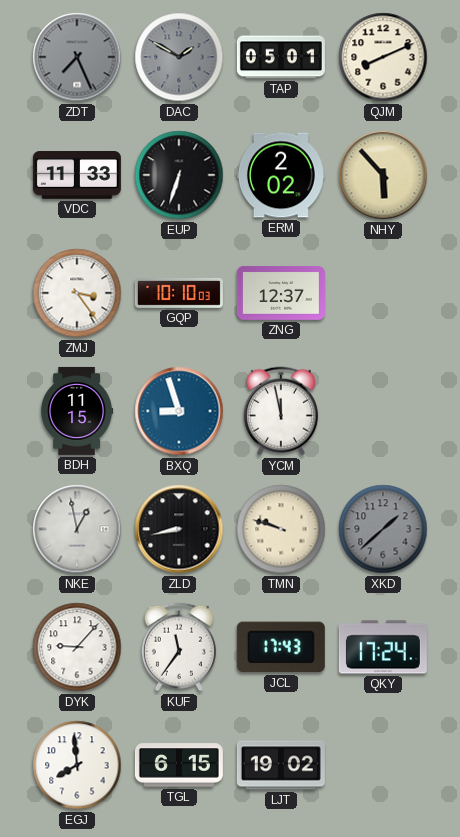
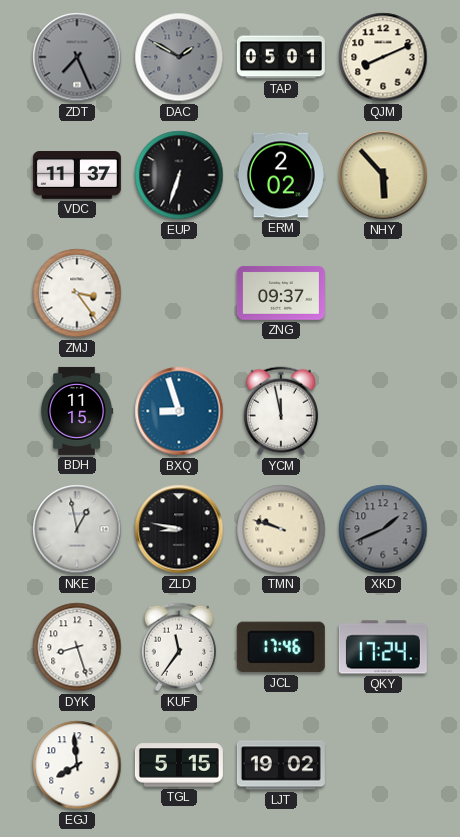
VDC: 11:33 -> 11:37
GQP: 10:10 -> none
ZNG: 12:37 -> 09:37
ZLD: 8:43 -> 8:47
XKD: 1:38 -> 1:41
DYK: 9:07 -> 8:27
JCL: 17:43 -> 17:46
TGL: 6:15 -> 5:15
